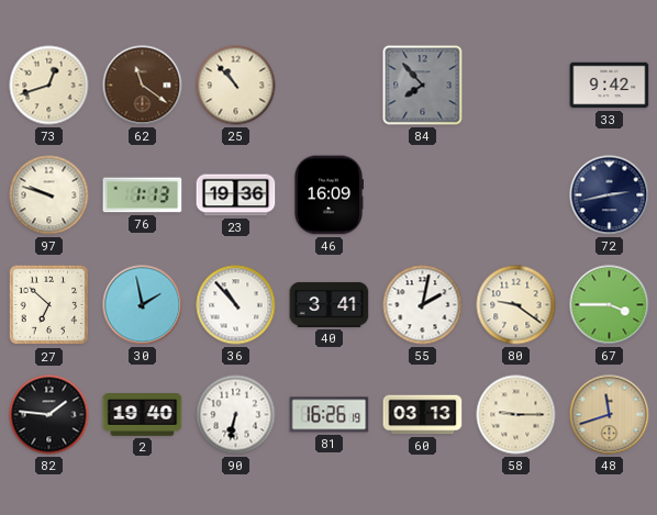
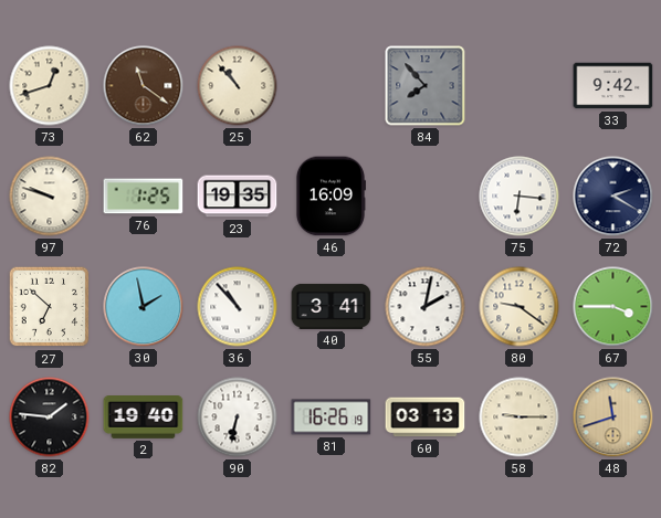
76: 1:13 -> 1:25
23: 19:36 -> 19:35
75: none -> 6:16
72: 2:43 -> 2:20
